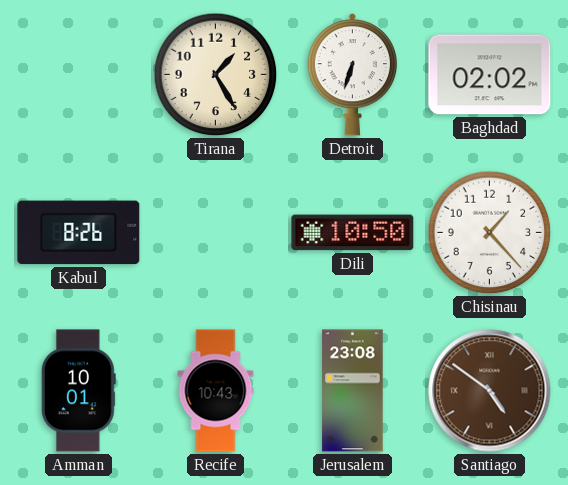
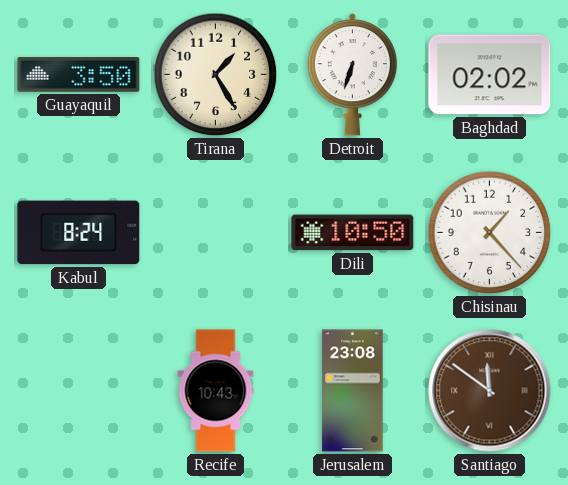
Guayaquil: none -> 3:50
Kabul: 8:26 -> 8:24
Amman: 10:01 -> none
Santiago: 4:51 -> 11:51
